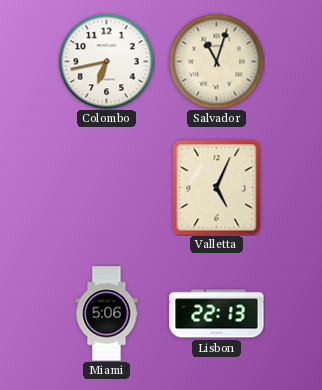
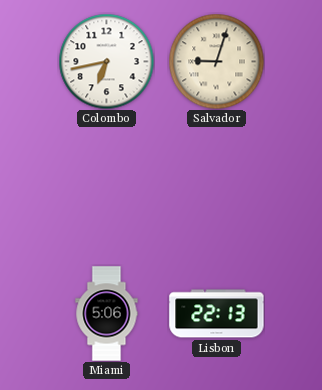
Salvador: 11:03 -> 9:03
Valletta: 5:04 -> none
